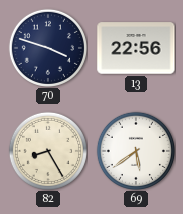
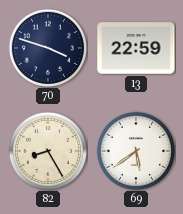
13: 22:56 -> 22:59
